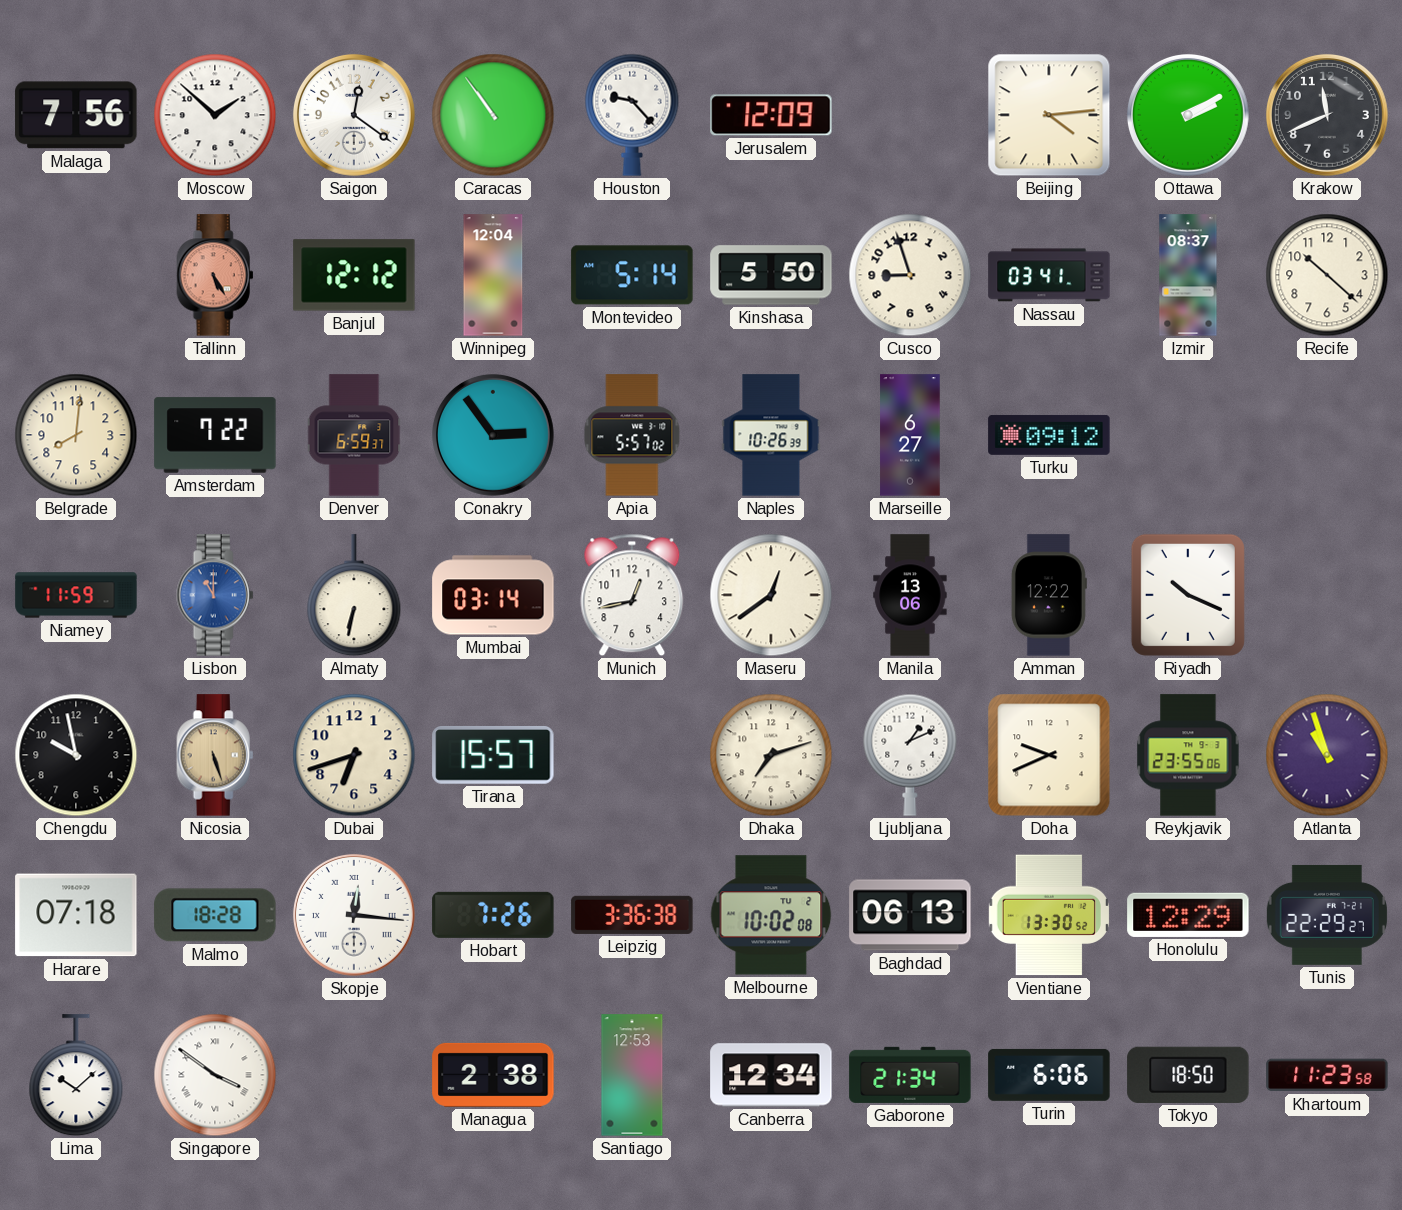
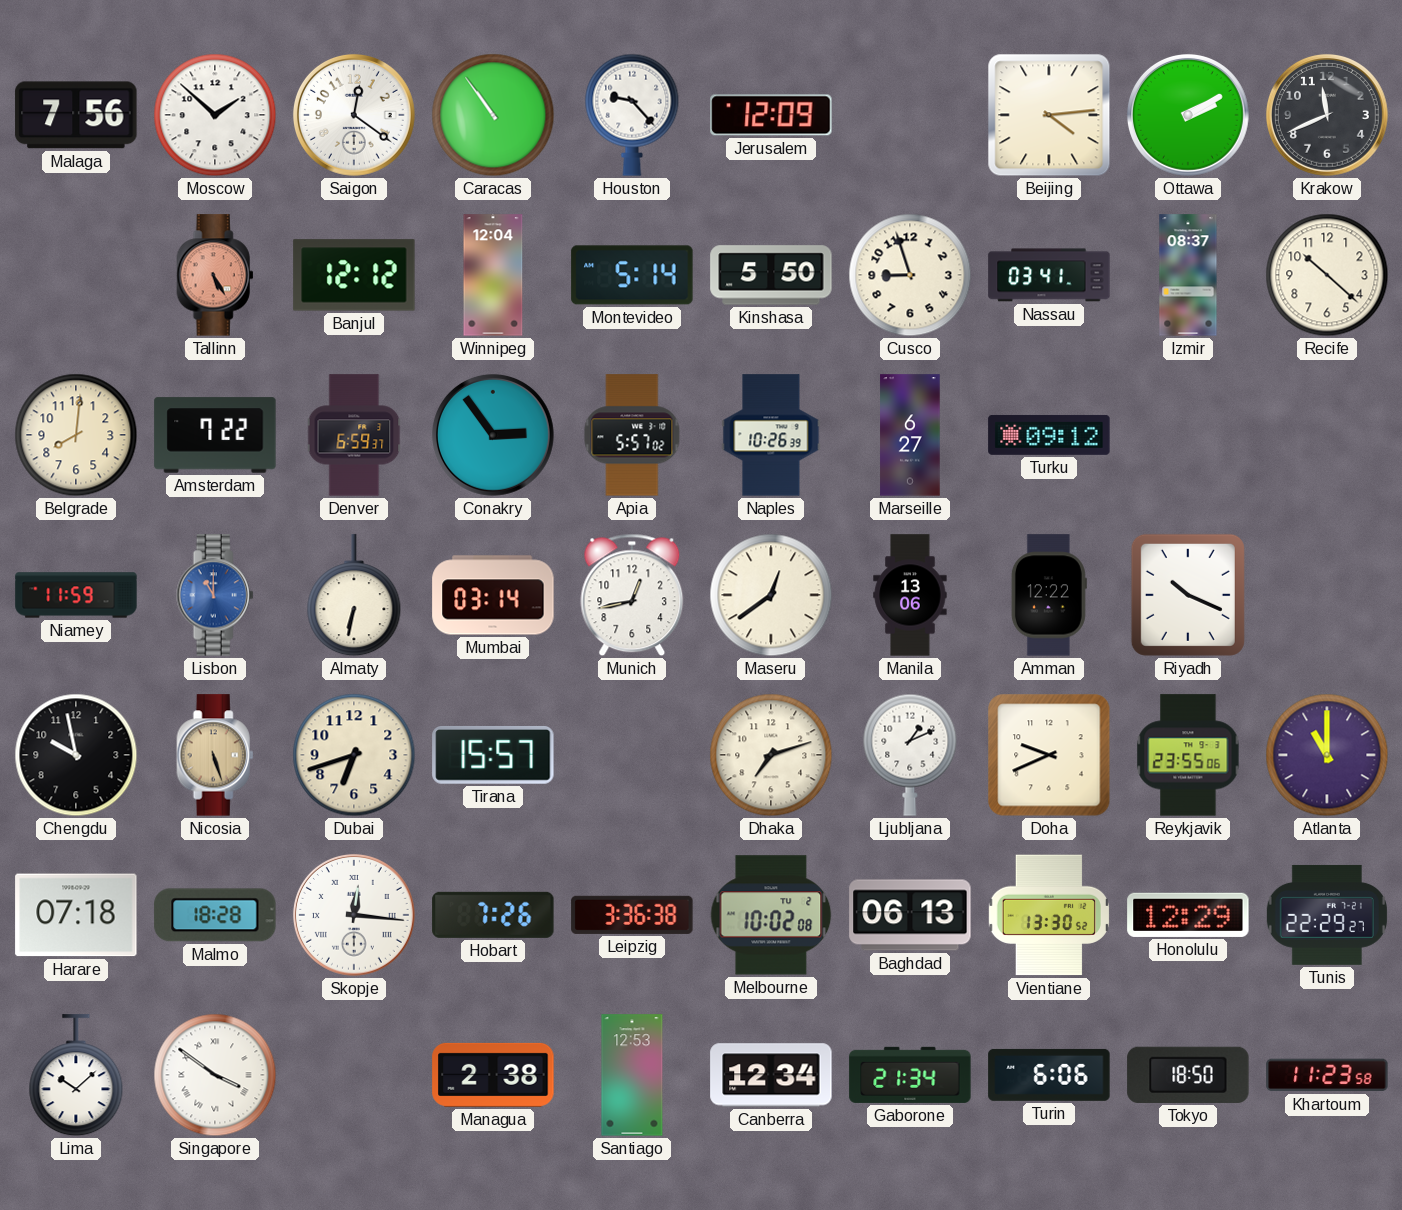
Atlanta: 10:57 -> 11:00
